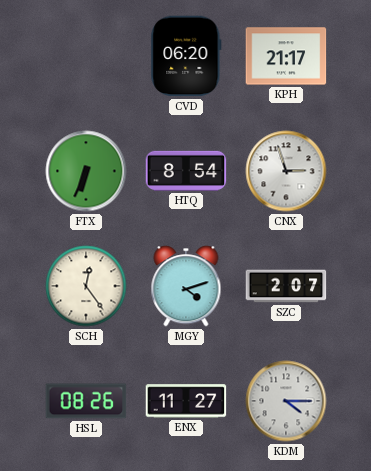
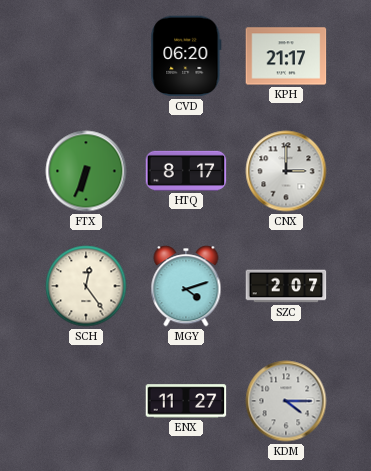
HTQ: 8:54 -> 8:17
CNX: 2:57 -> 3:00
HSL: 08:26 -> none
